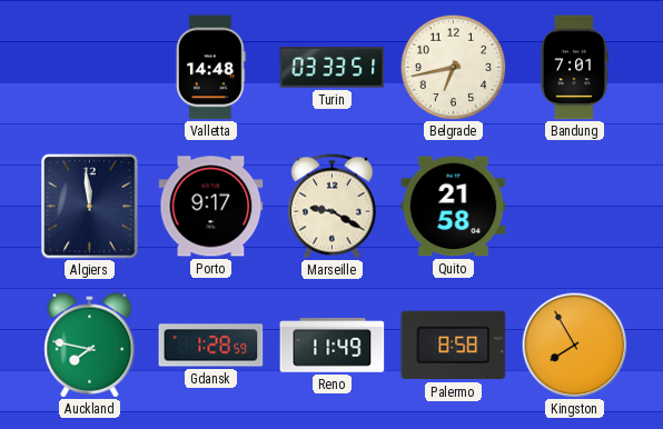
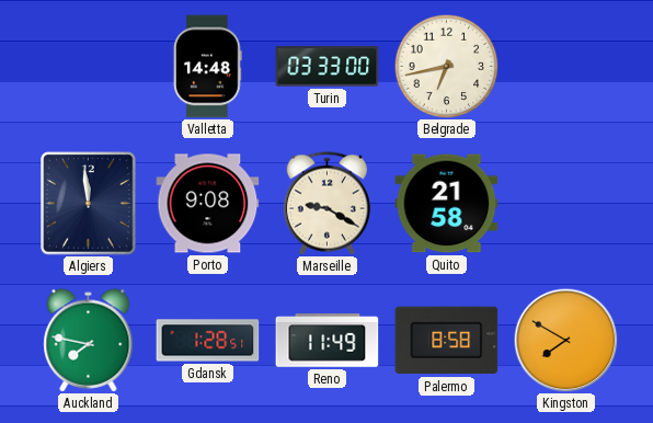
Turin: 03:33:51 -> 03:33:00
Bandung: 7:01 -> none
Porto: 9:17 -> 9:08
Gdansk: 1:28:59 -> 1:28:51
Kingston: 7:55 -> 7:50
